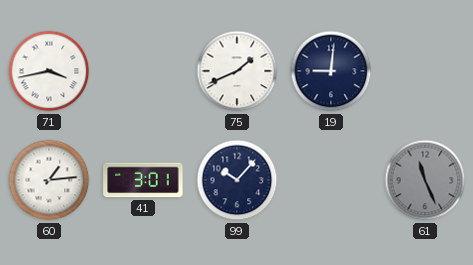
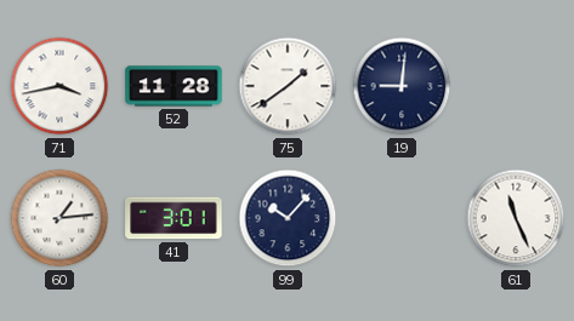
52: none -> 11:28
75: 1:41 -> 1:39
61 dial: grey -> white
